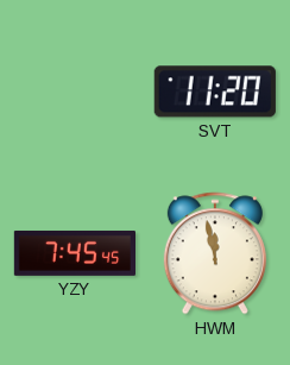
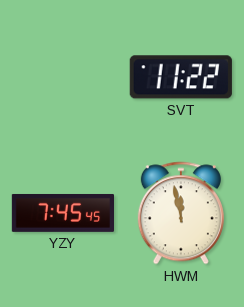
SVT: 11:20 -> 11:22
